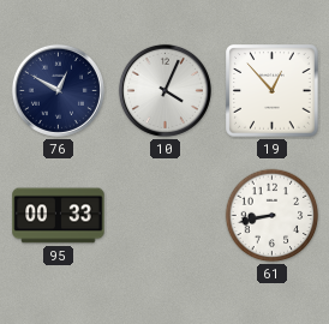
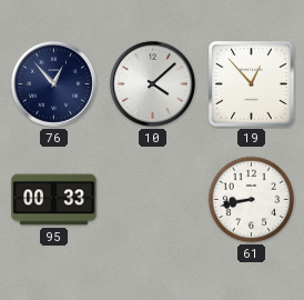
76: 12:50 -> 12:53
10: 4:04 -> 4:08
